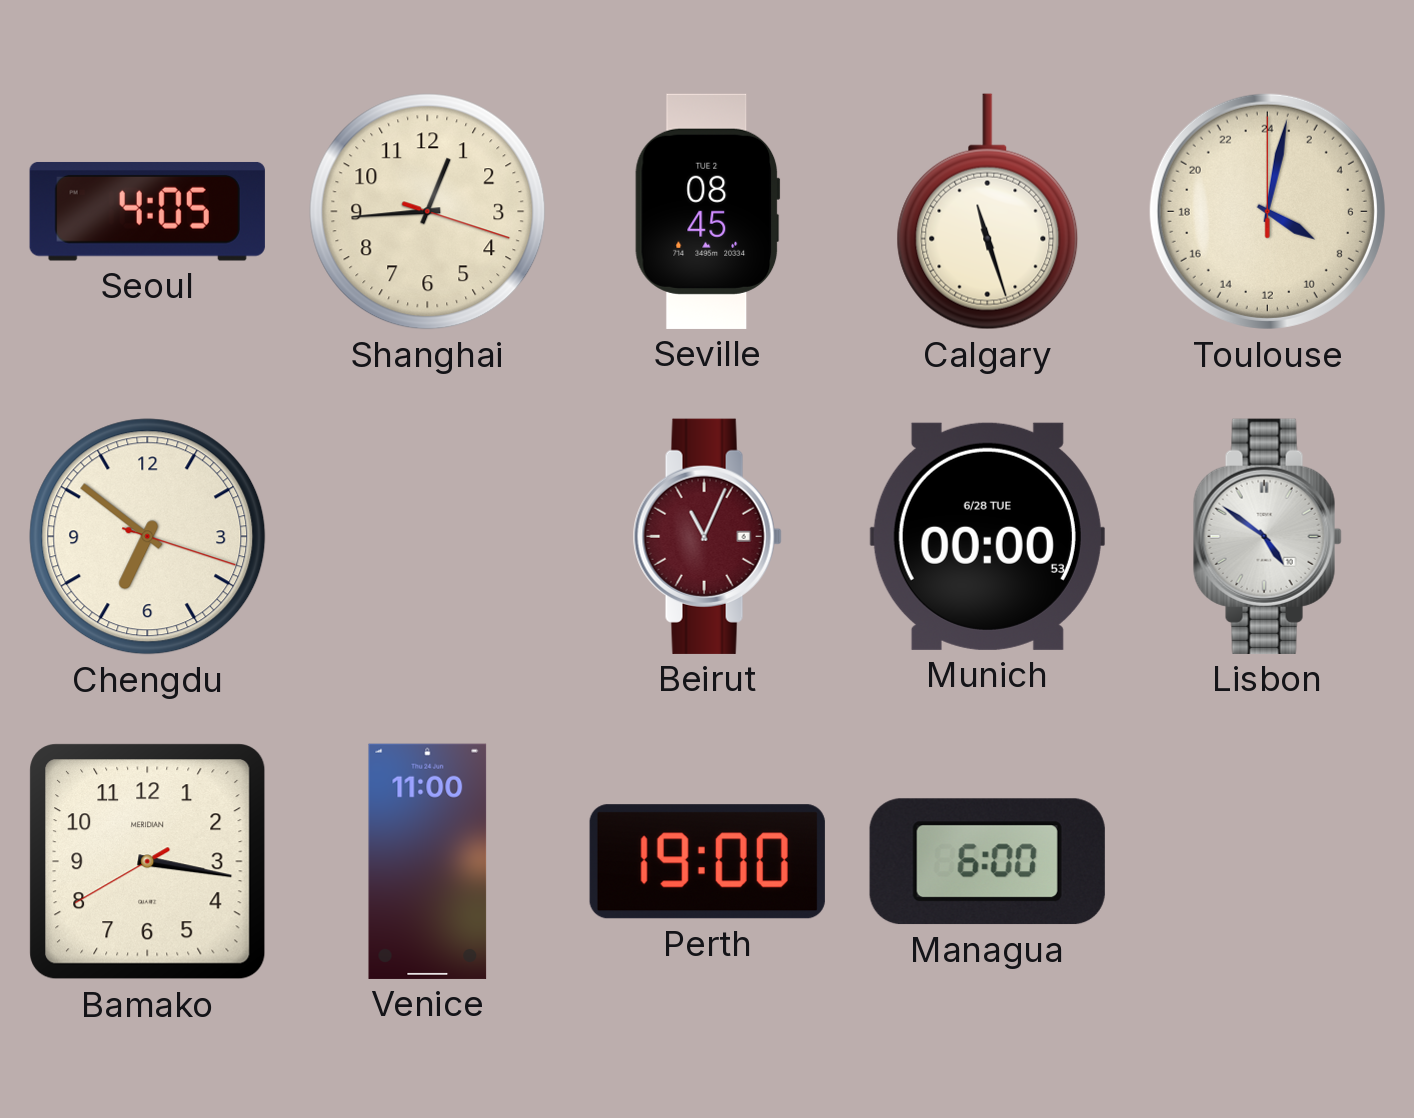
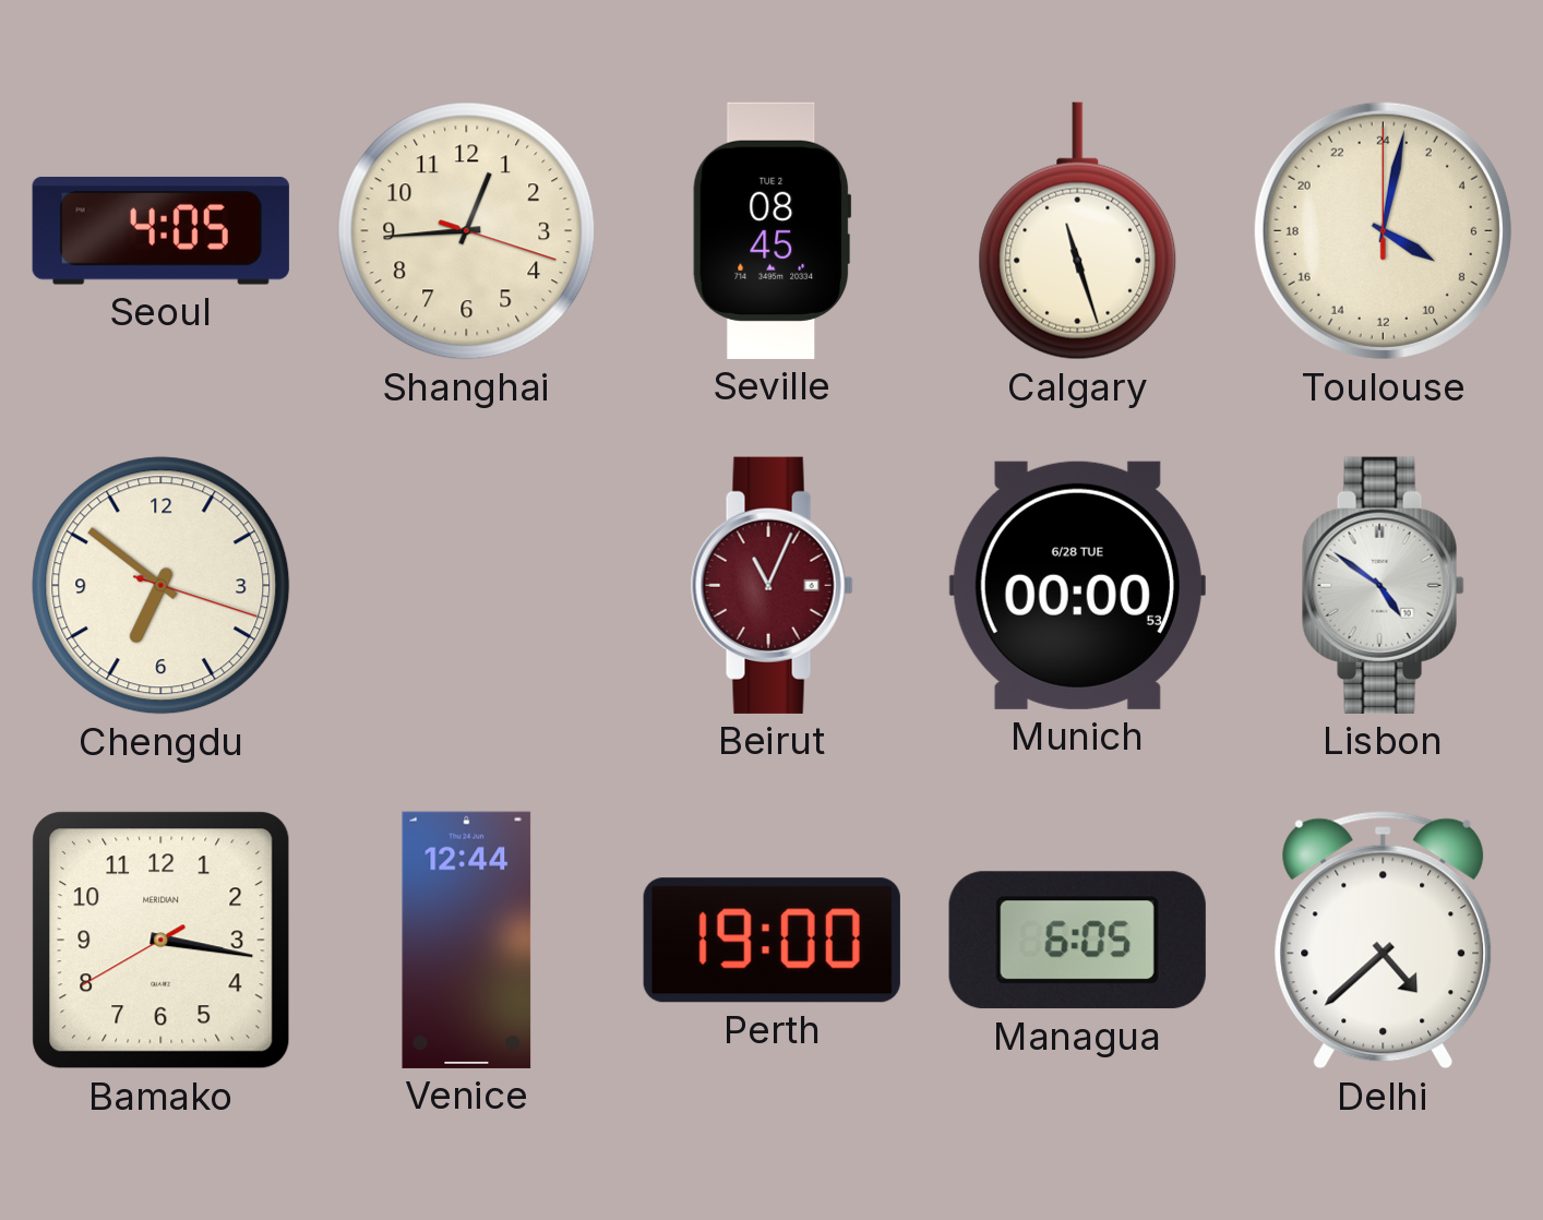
Venice: 11:00 -> 12:44
Managua: 6:00 -> 6:05
Delhi: none -> 4:38
